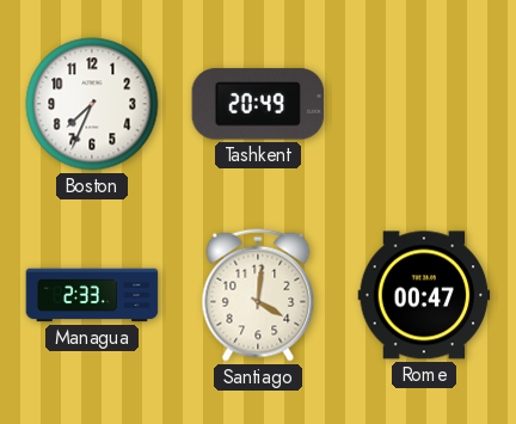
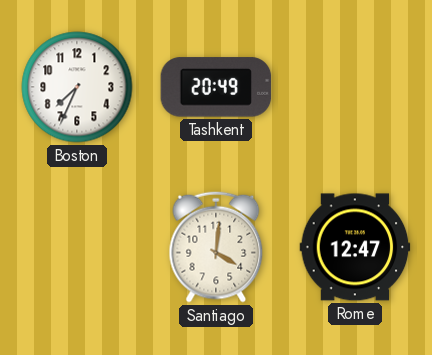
Managua: 2:33 -> none
Rome: 00:47 -> 12:47
